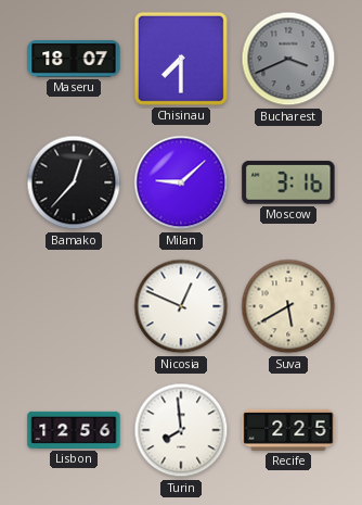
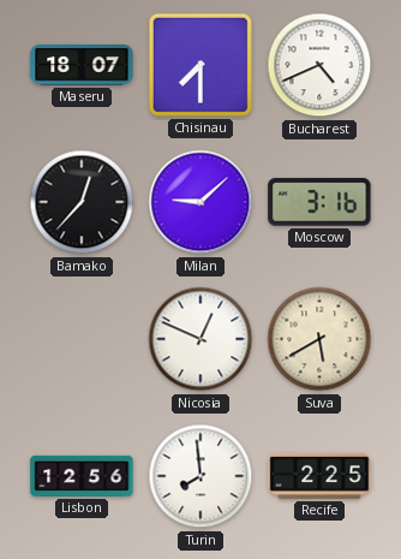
Bucharest: 3:41 -> 4:41
Bucharest dial: grey -> white
